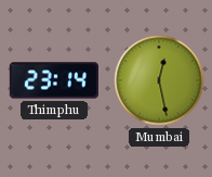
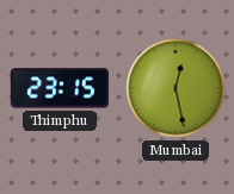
Thimphu: 23:14 -> 23:15
